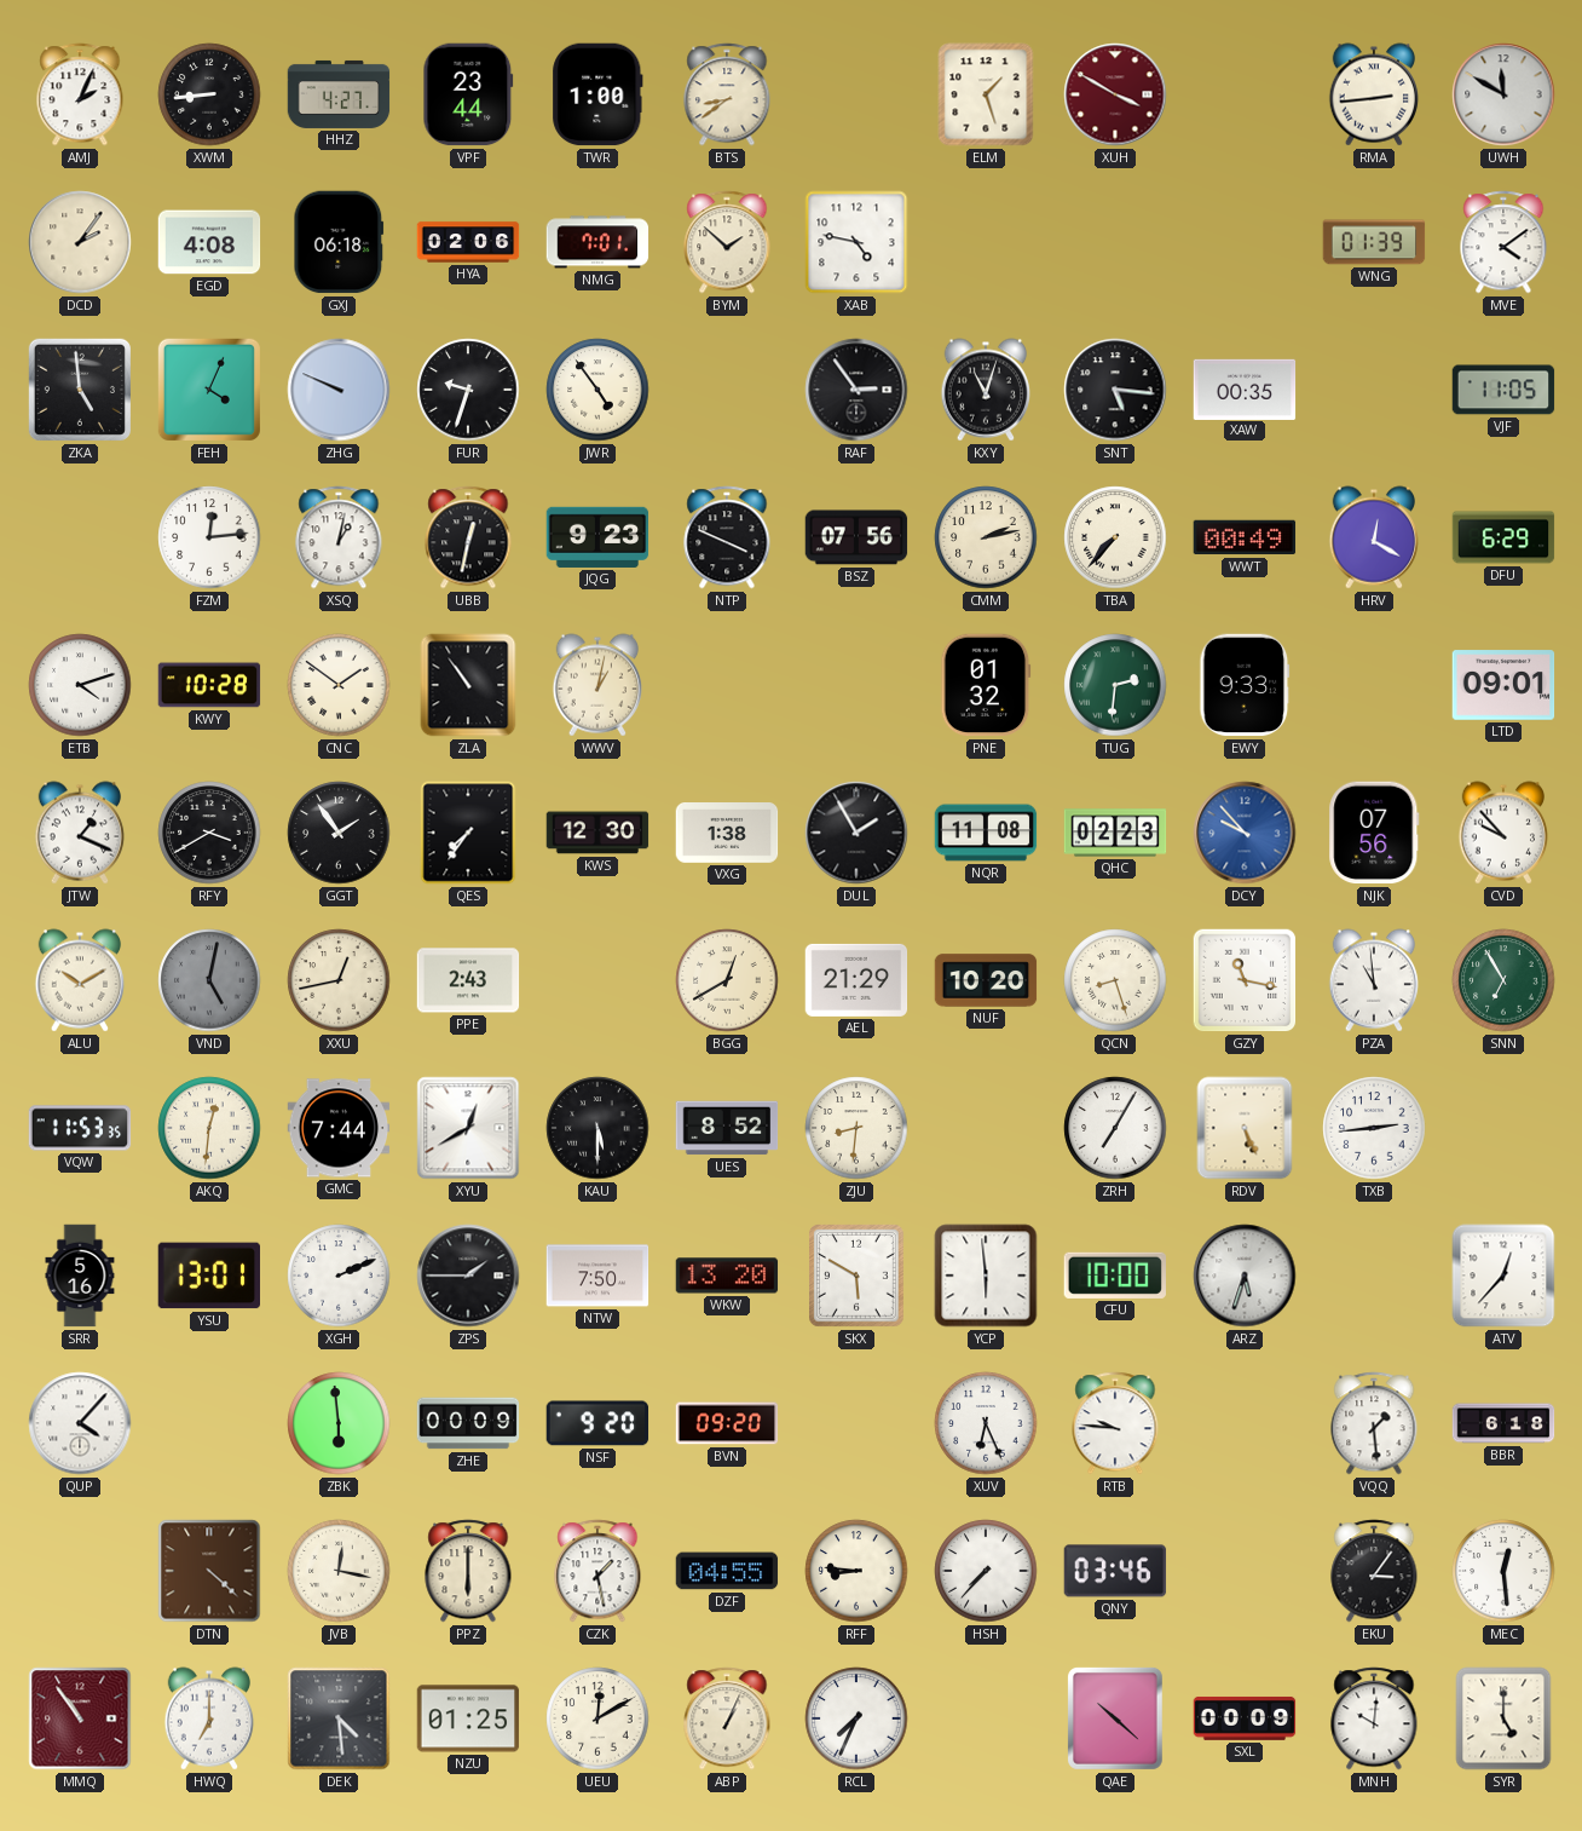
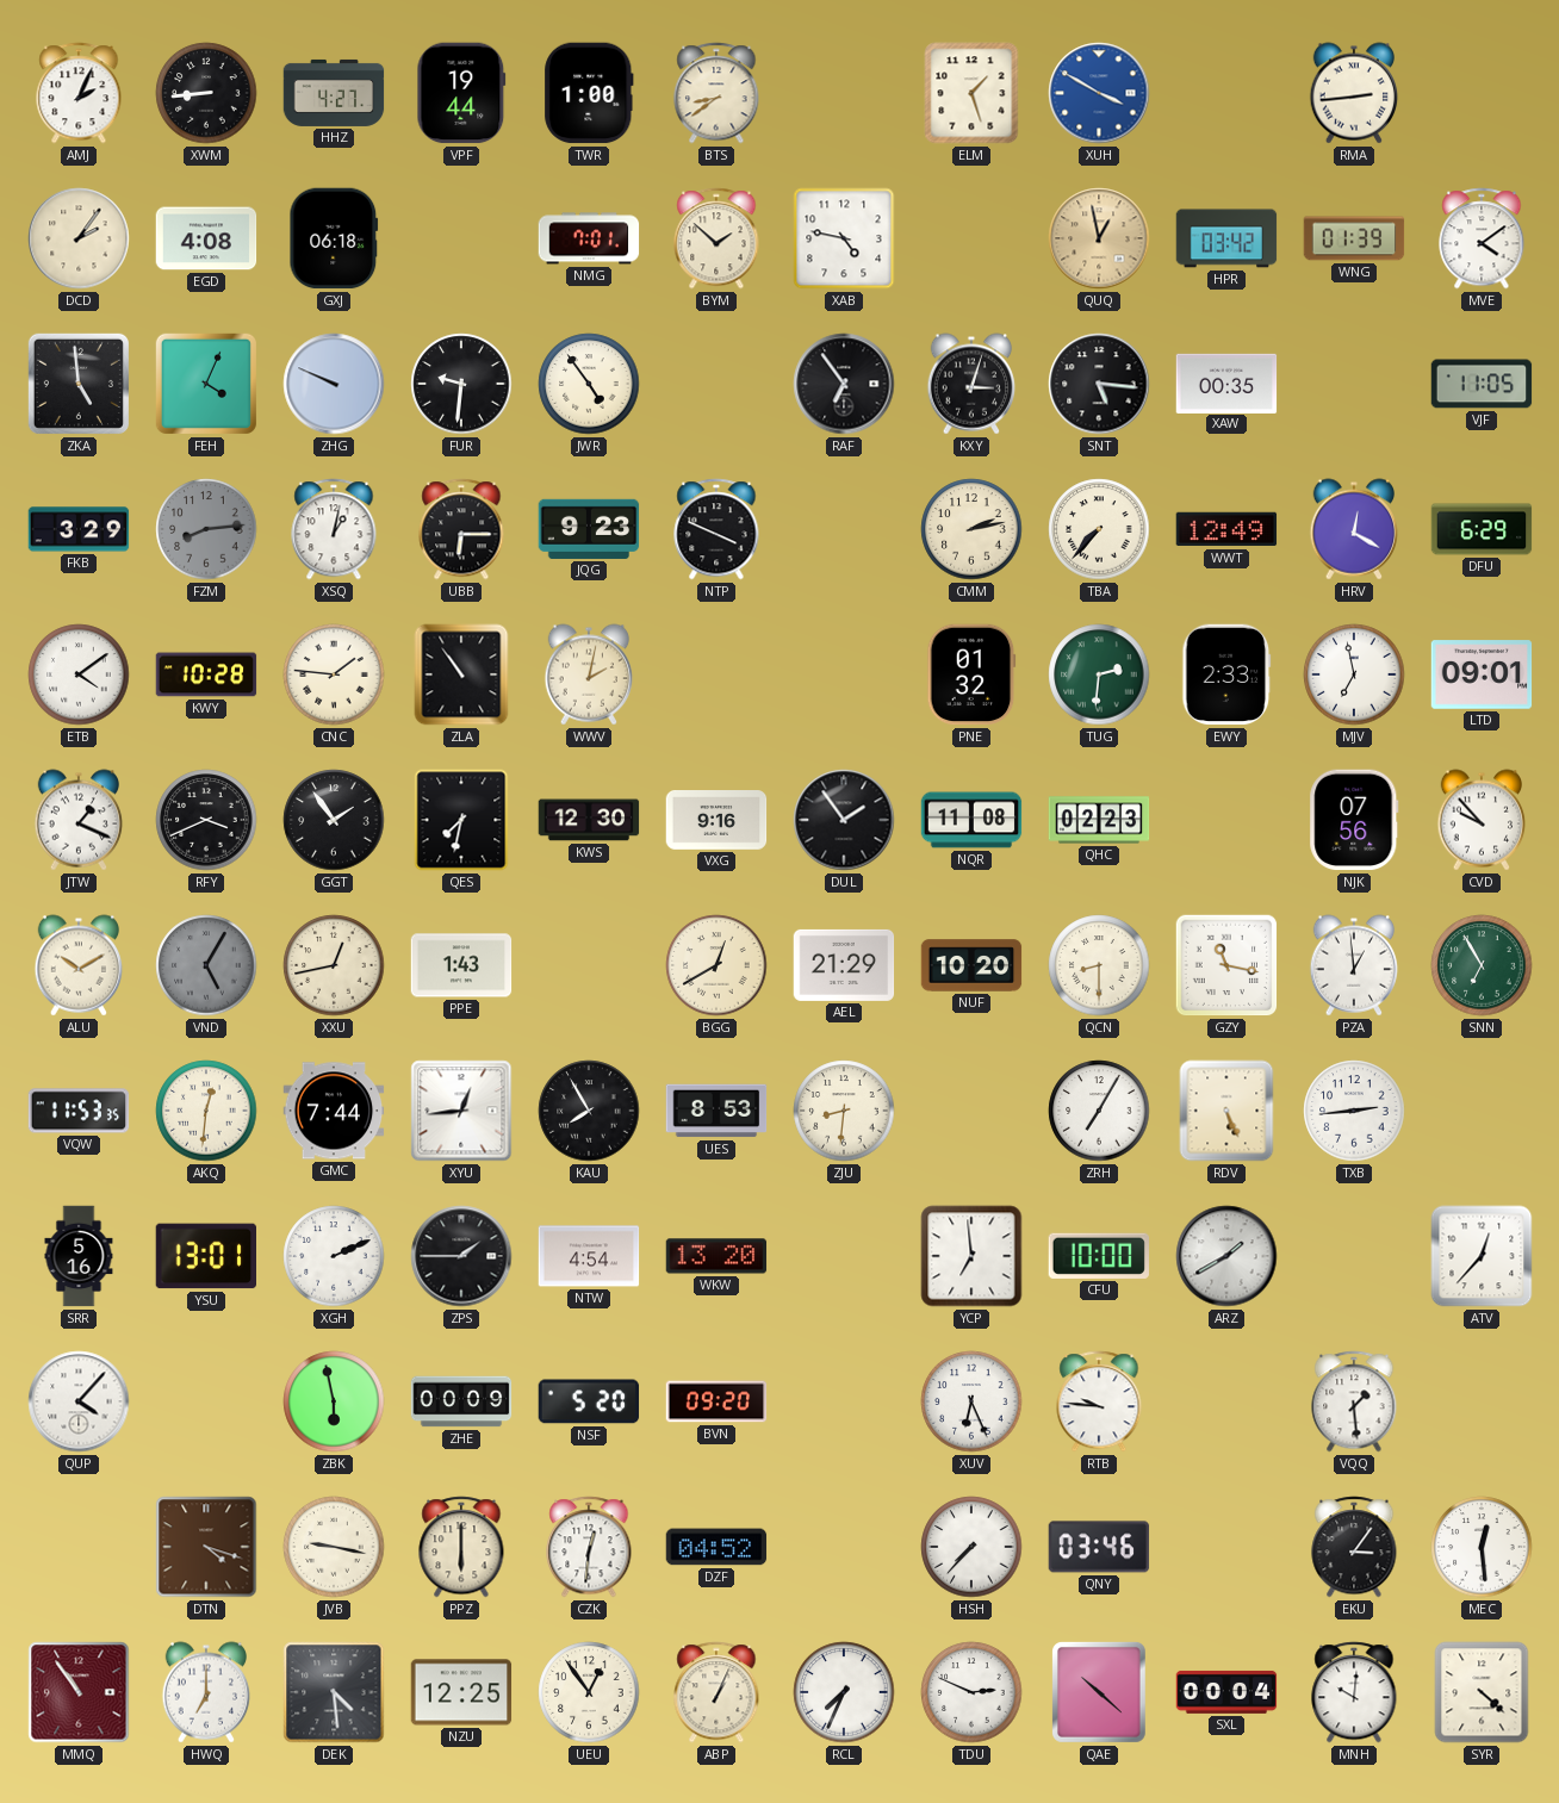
VPF: 23:44 -> 19:44
XUH dial: burgundy -> blue
UWH: 11:50 -> none
HYA: 02:06 -> none
QUQ: none -> 12:58
HPR: none -> 03:42
FUR: 9:33 -> 9:31
RAF: 2:54 -> 6:54
KXY: 11:03 -> 3:03
FKB: none -> 3:29
FZM: 12:14 -> 8:14
FZM dial: white -> grey
UBB: 12:32 -> 6:15
BSZ: 07:56 -> none
WWT: 00:49 -> 12:49
ETB: 4:12 -> 4:09
CNC: 1:51 -> 1:46
WWV: 1:02 -> 2:02
EWY: 9:33 -> 2:33
MJV: none -> 6:58
RFY: 3:40 -> 3:41
QES: 7:36 -> 7:32
VXG: 1:38 -> 9:16
DUL: 1:55 -> 1:54
DCY: 9:53 -> none
VND: 5:02 -> 5:05
PPE: 2:43 -> 1:43
QCN: 8:27 -> 8:30
PZA: 10:59 -> 12:59
XYU: 12:40 -> 12:44
KAU: 5:30 -> 7:55
UES: 8:52 -> 8:53
NTW: 7:50 -> 4:54
SKX: 5:50 -> none
YCP: 5:59 -> 6:59
ARZ: 5:33 -> 1:40
ZBK: 5:59 -> 5:58
NSF: 9:20 -> 5:20
BBR: 6:18 -> none
DTN: 4:22 -> 4:18
JVB: 12:17 -> 9:17
CZK: 1:28 -> 12:31
DZF: 04:55 -> 04:52
RFF: 8:46 -> none
NZU: 01:25 -> 12:25
UEU: 12:10 -> 12:54
TDU: none -> 2:49
SXL: 00:09 -> 00:04
SYR: 5:00 -> 4:22
